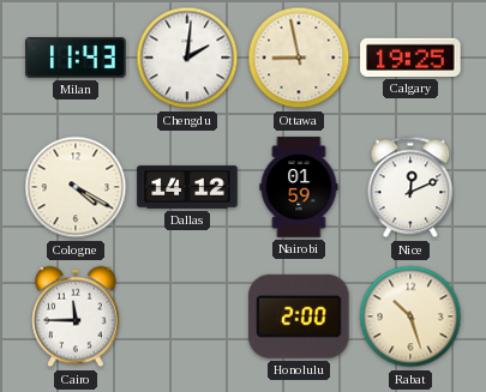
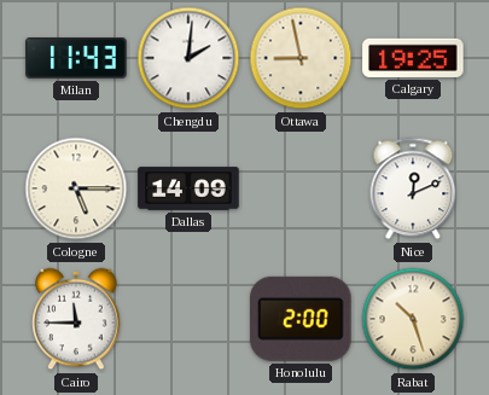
Cologne: 4:20 -> 5:15
Dallas: 14:12 -> 14:09
Nairobi: 01:59 -> none
